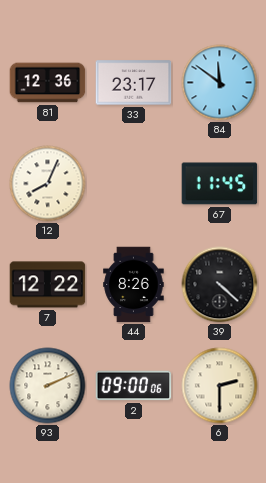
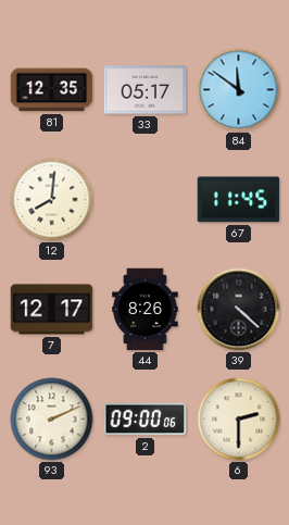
81: 12:36 -> 12:35
33: 23:17 -> 05:17
12: 8:04 -> 8:01
7: 12:22 -> 12:17
